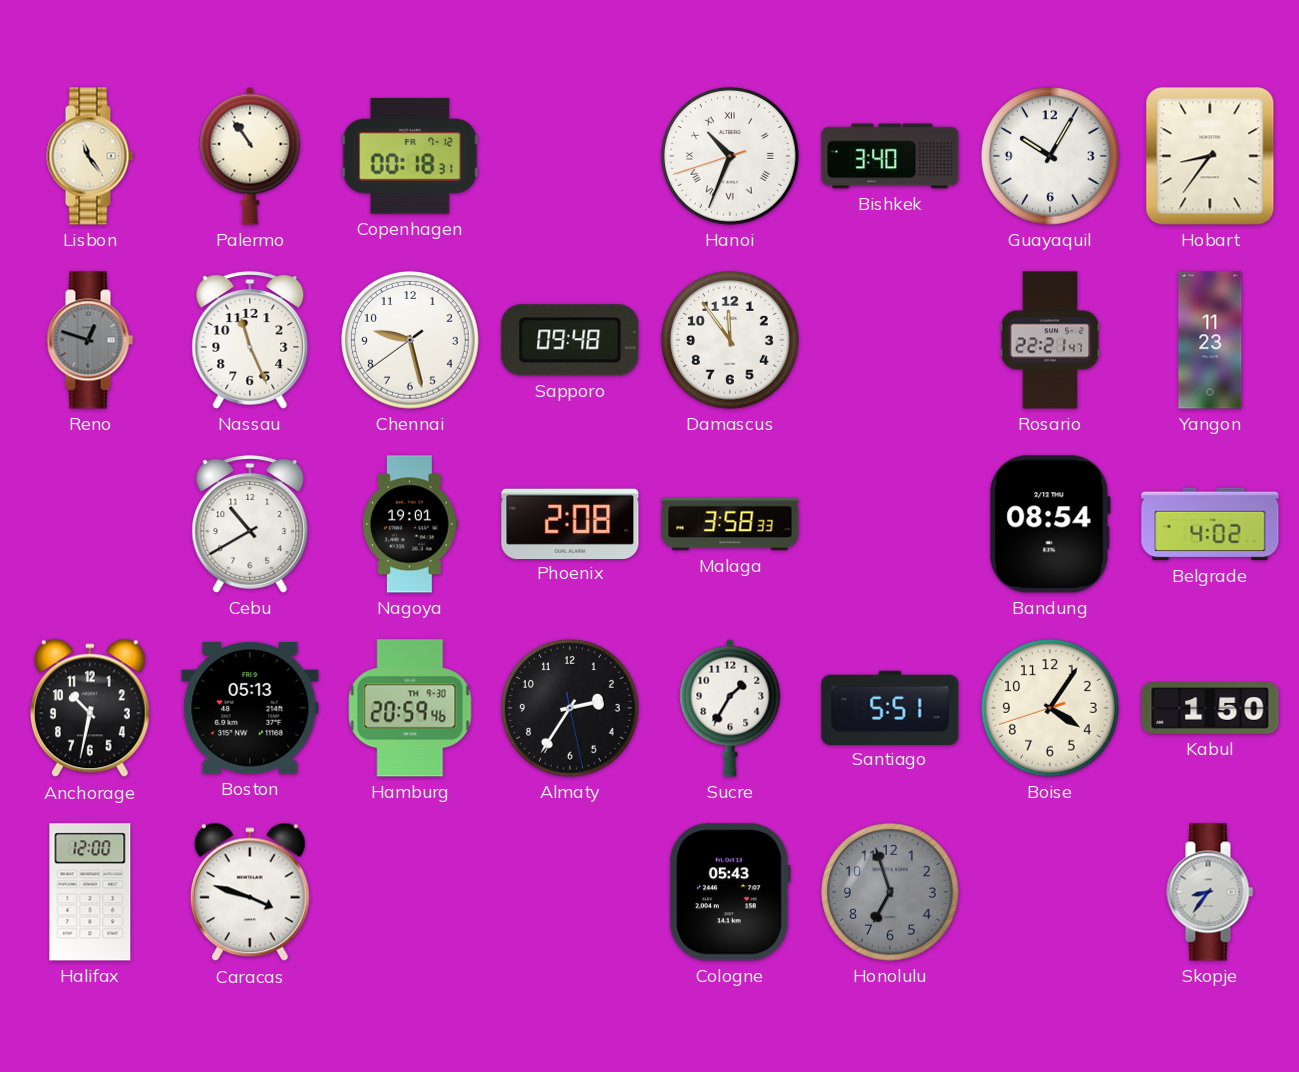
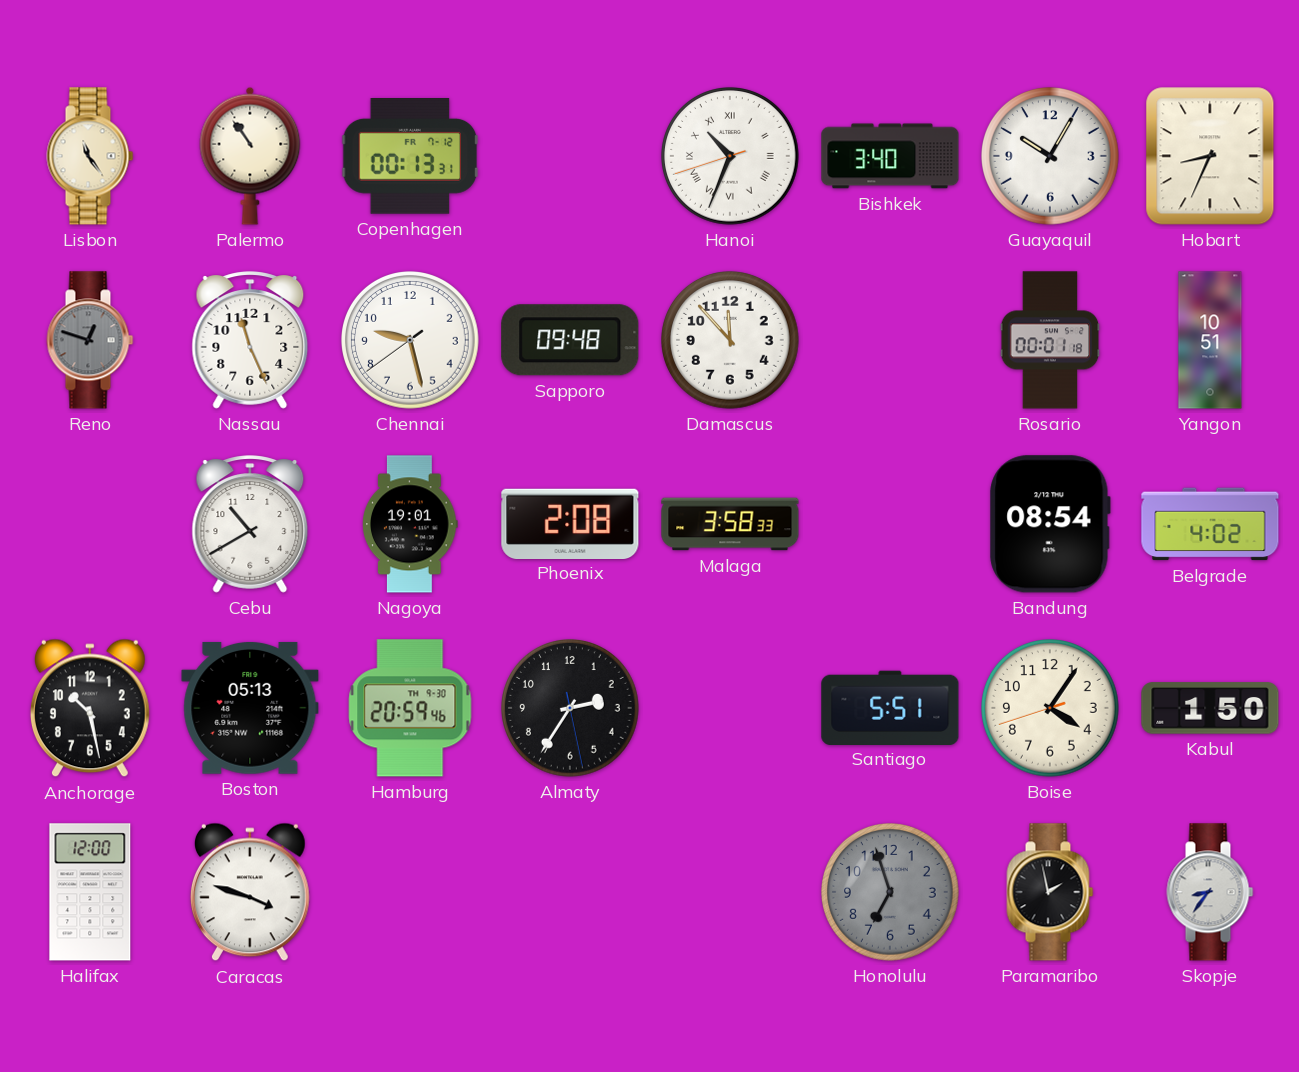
Copenhagen: 00:18 -> 00:13
Hobart: 8:36 -> 8:34
Damascus: 11:54 -> 11:53
Rosario: 22:21 -> 00:01
Yangon: 11:23 -> 10:51
Anchorage: 10:32 -> 10:28
Sucre: 1:35 -> none
Cologne: 05:43 -> none
Paramaribo: none -> 1:58
